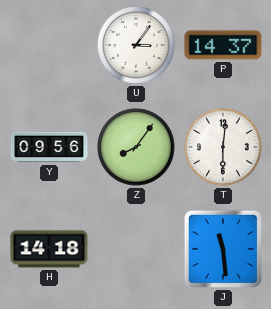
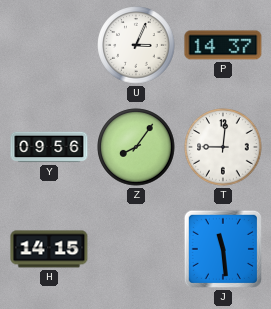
U: 3:06 -> 3:04
T: 6:01 -> 9:01
H: 14:18 -> 14:15
